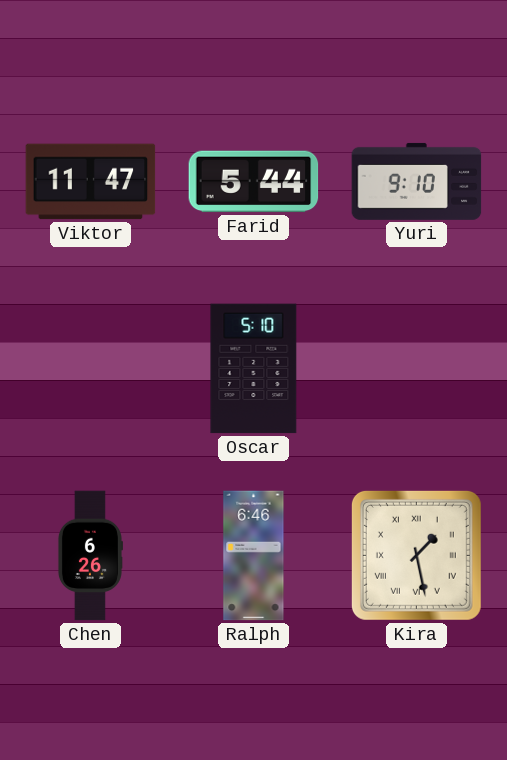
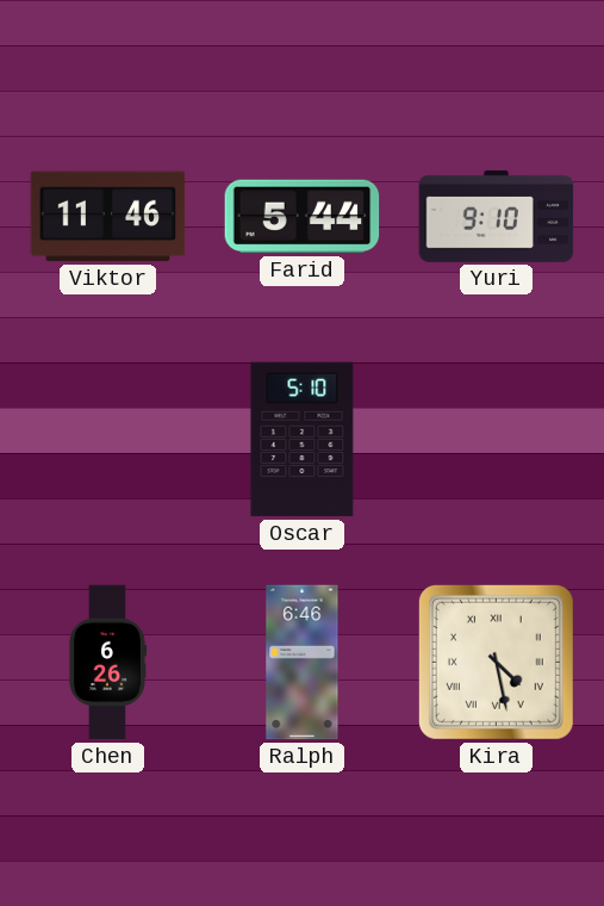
Viktor: 11:47 -> 11:46
Kira: 1:28 -> 4:28
